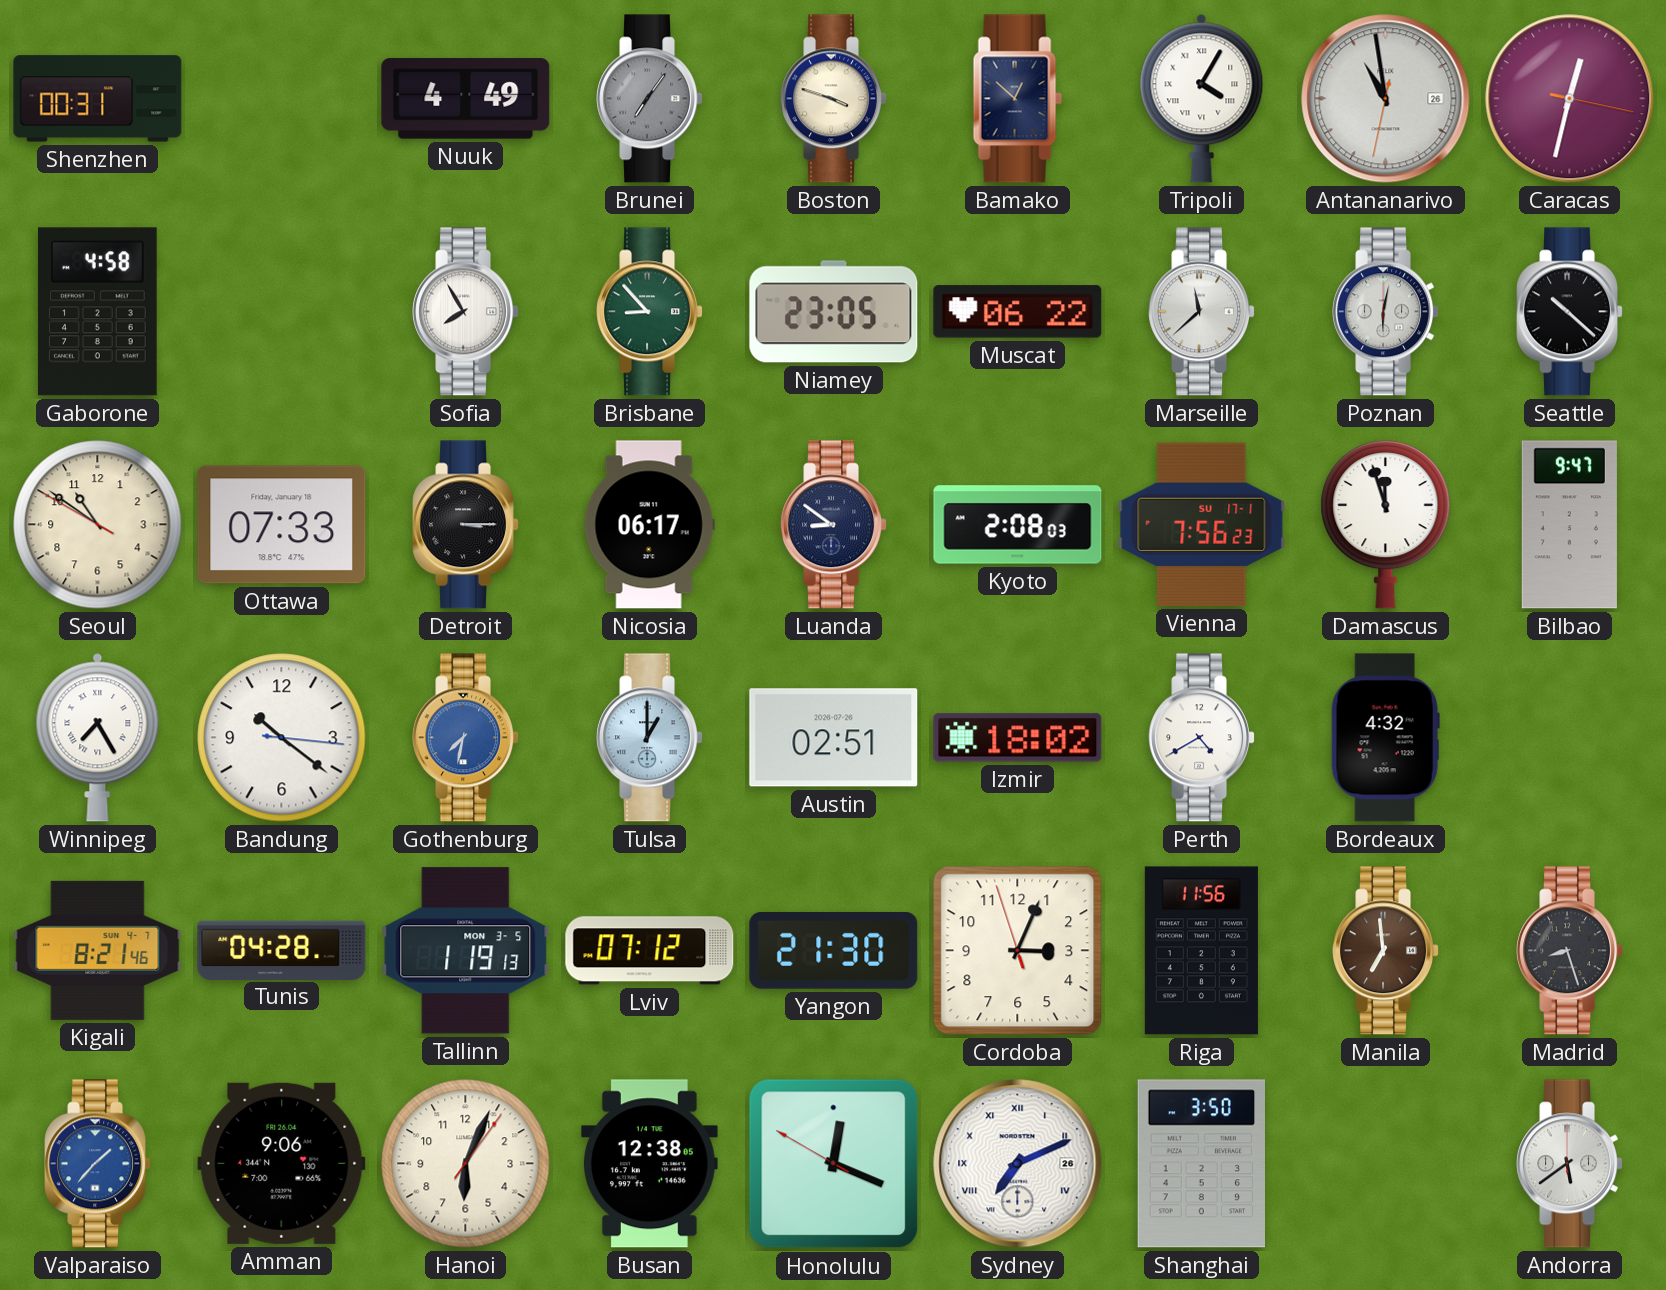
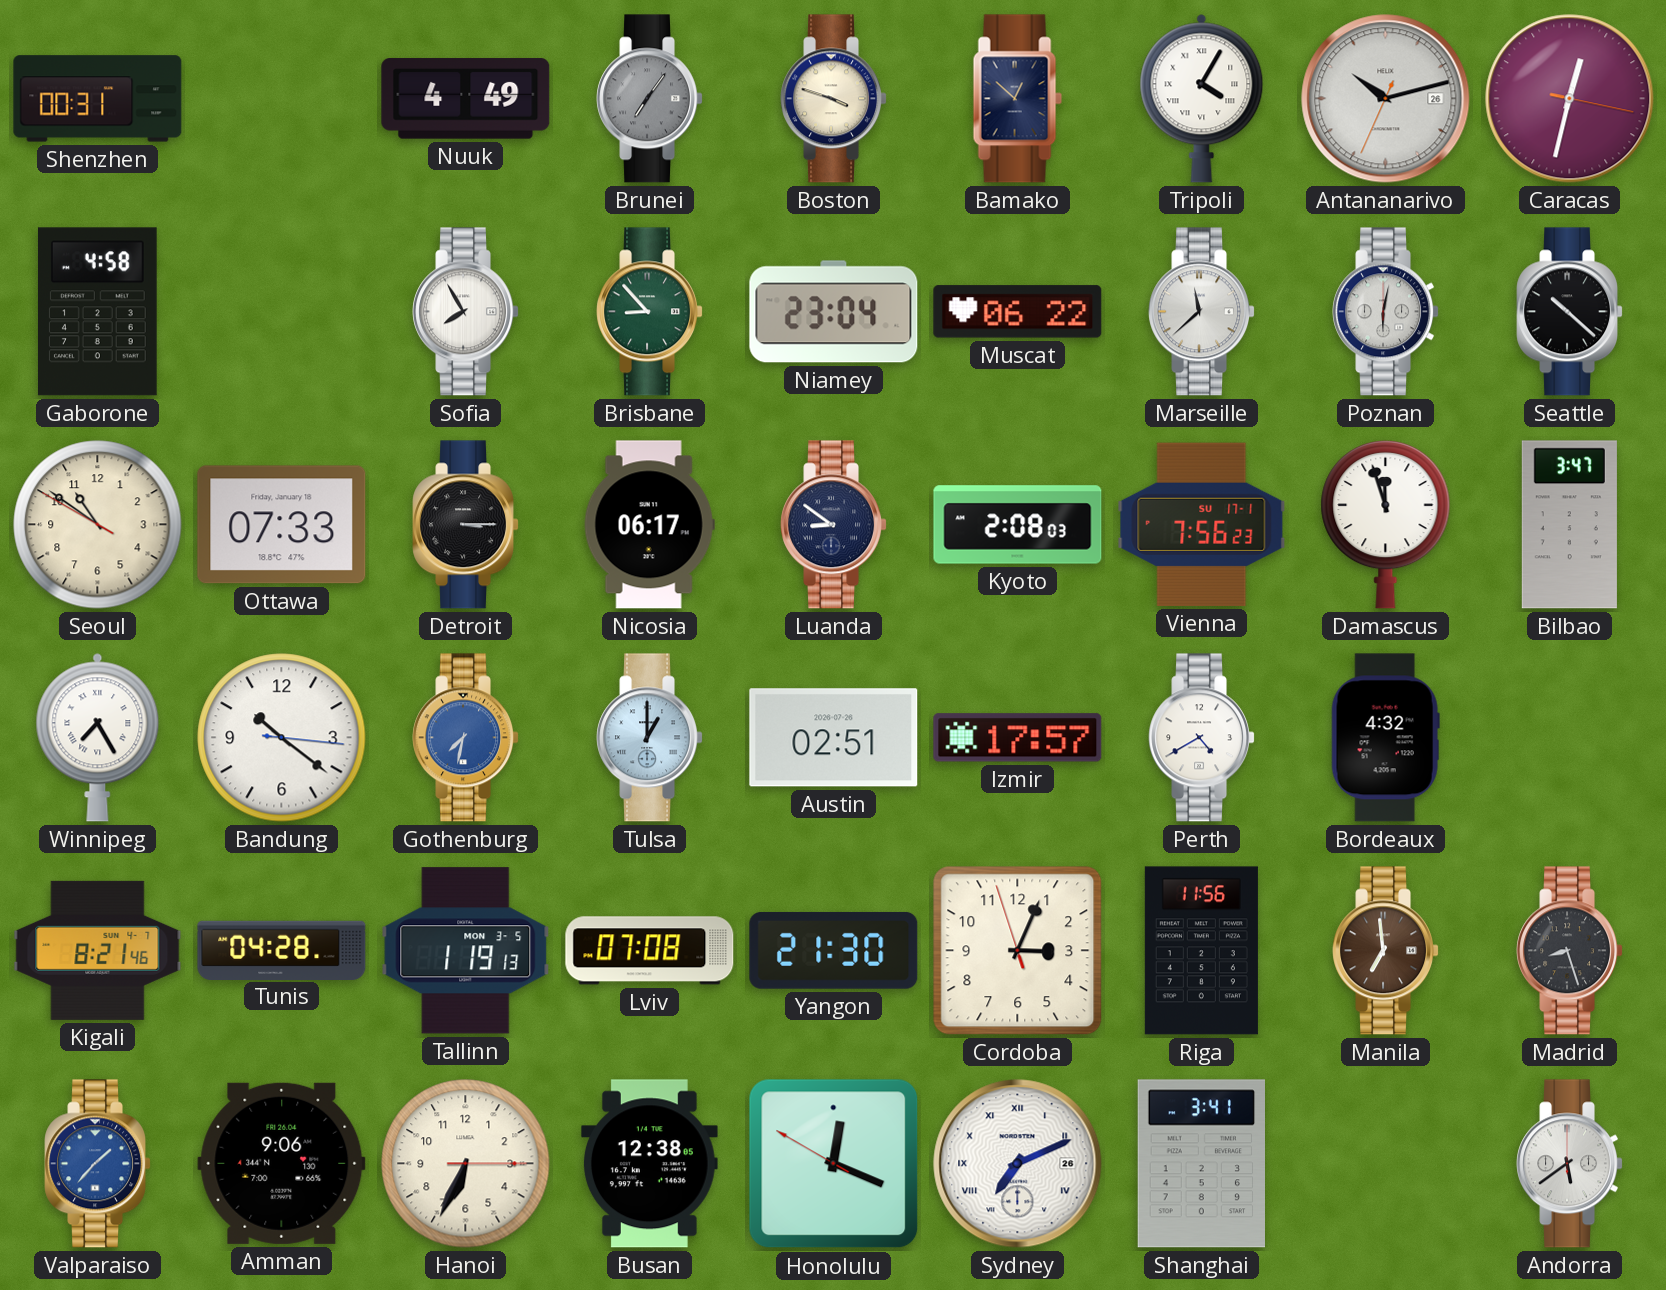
Antananarivo: 10:58 -> 10:12
Niamey: 23:05 -> 23:04
Bilbao: 9:47 -> 3:47
Izmir: 18:02 -> 17:57
Lviv: 07:12 -> 07:08
Hanoi: 6:04 -> 6:34
Shanghai: 3:50 -> 3:41
